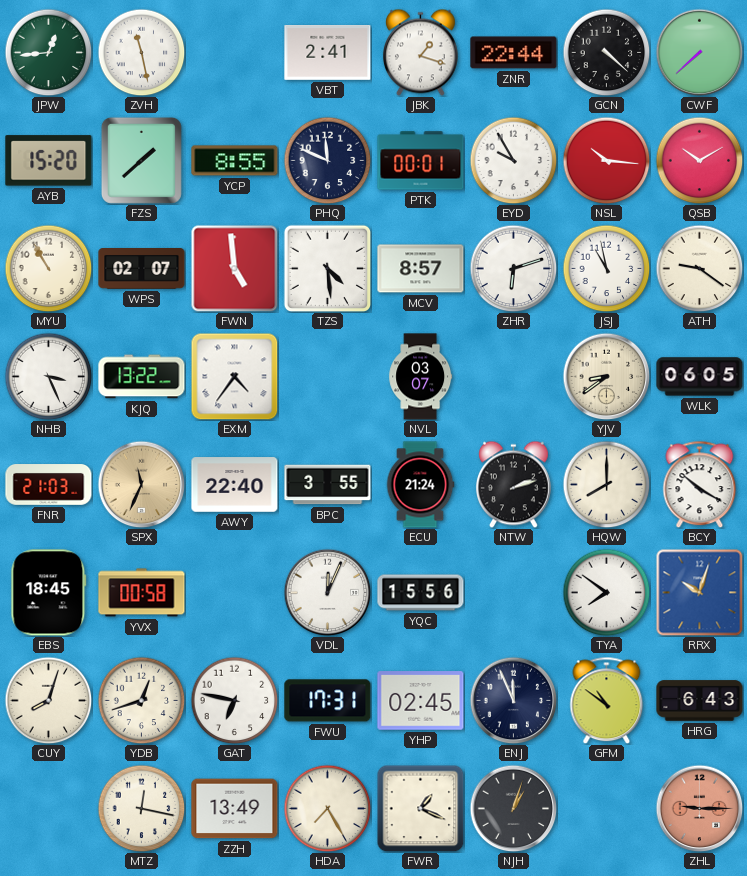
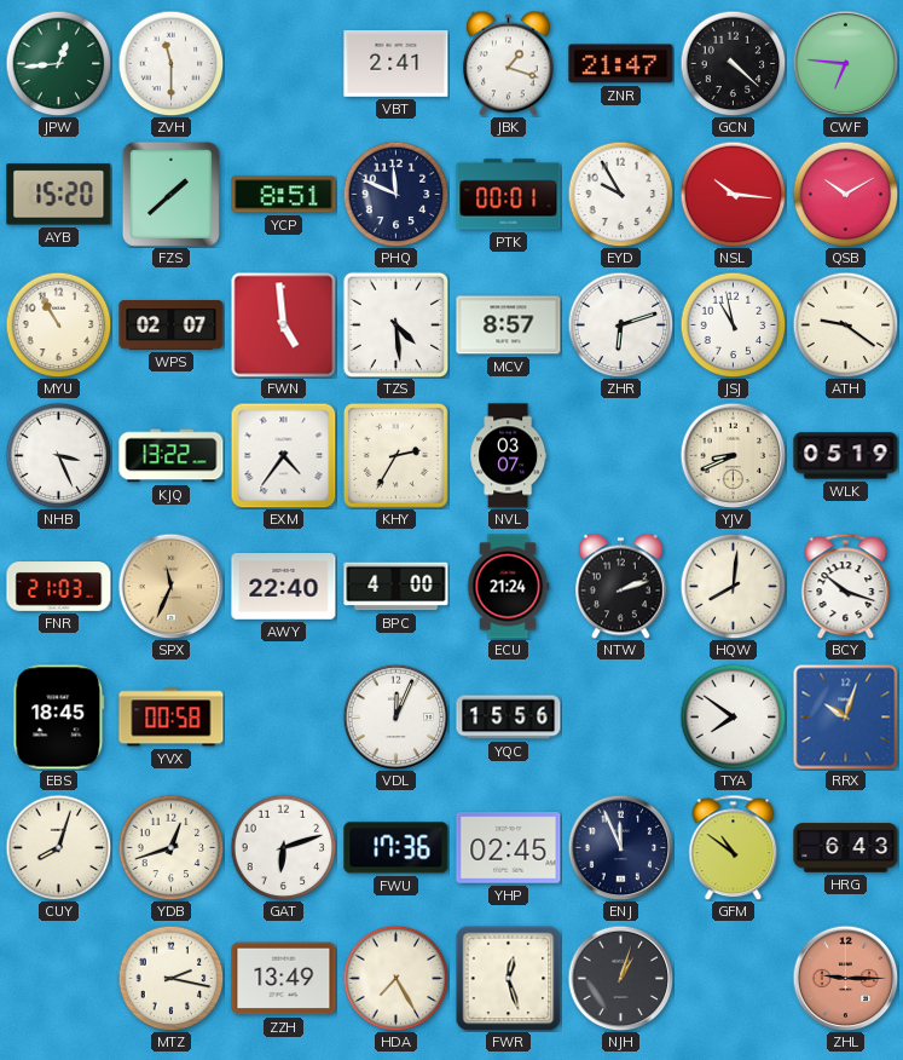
ZVH: 11:28 -> 11:30
ZNR: 22:44 -> 21:47
CWF: 7:38 -> 6:46
YCP: 8:55 -> 8:51
KHY: none -> 2:35
YJV: 8:39 -> 8:41
WLK: 06:05 -> 05:19
BPC: 3:55 -> 4:00
HQW: 8:00 -> 8:01
BCY: 10:20 -> 10:18
GAT: 6:47 -> 6:12
FWU: 17:31 -> 17:36
MTZ: 12:17 -> 2:17
FWR: 1:19 -> 12:27
